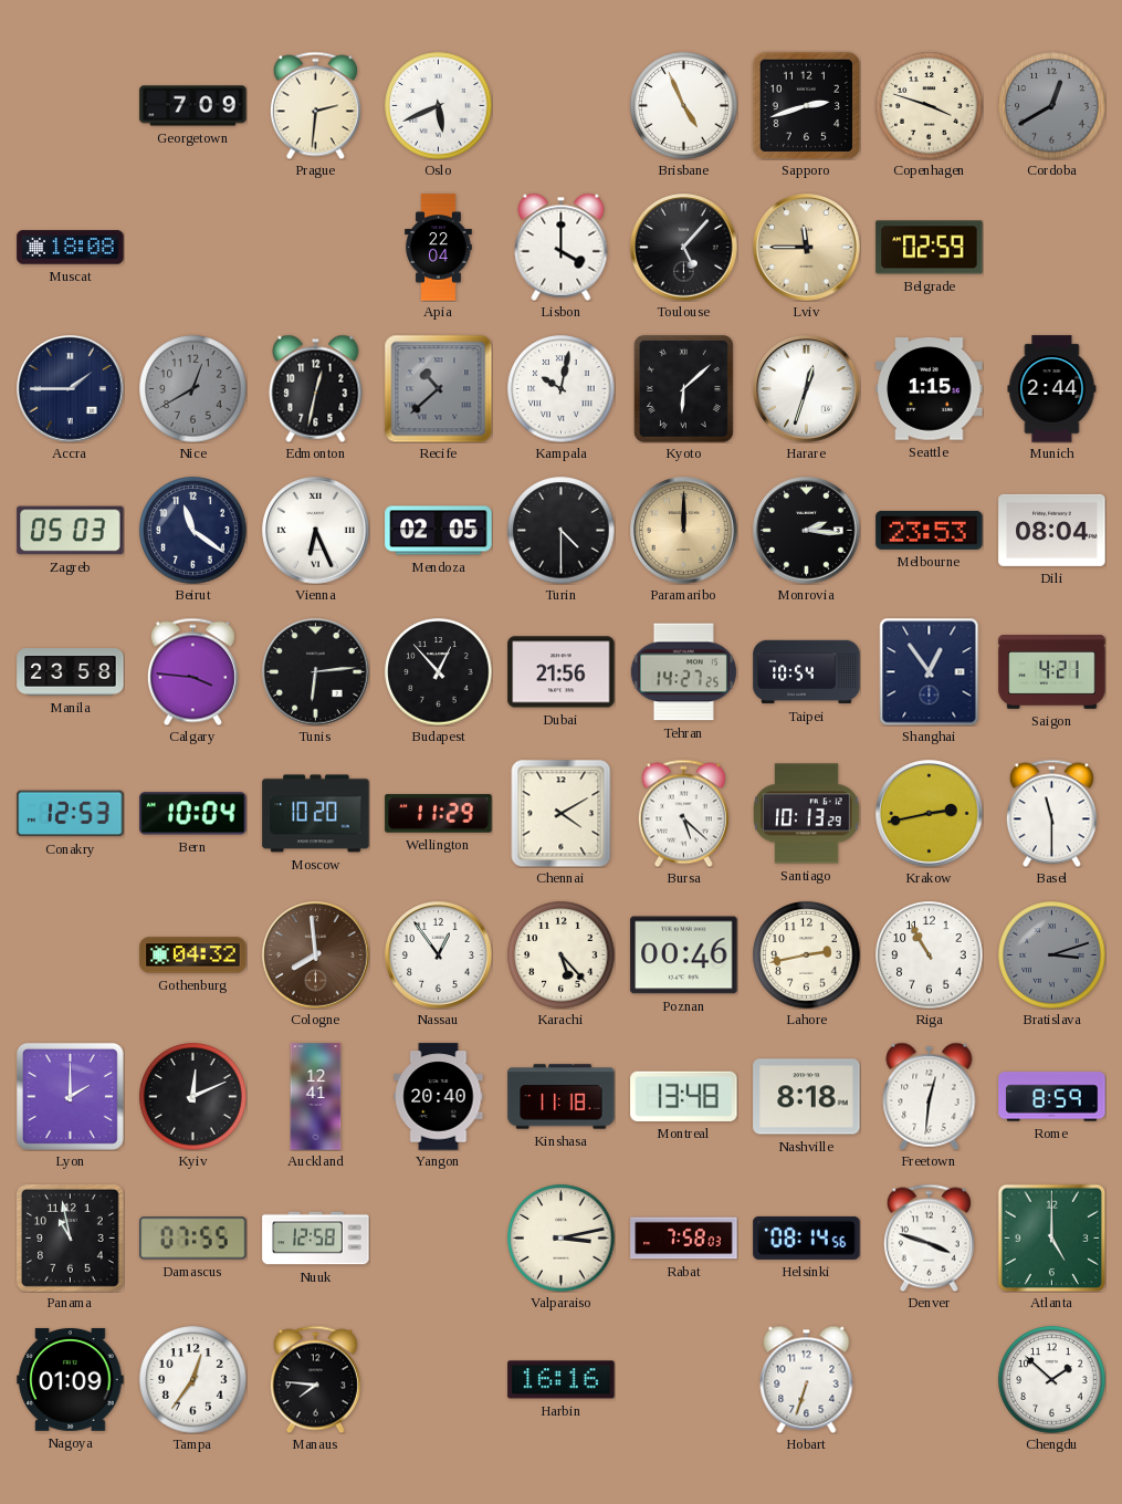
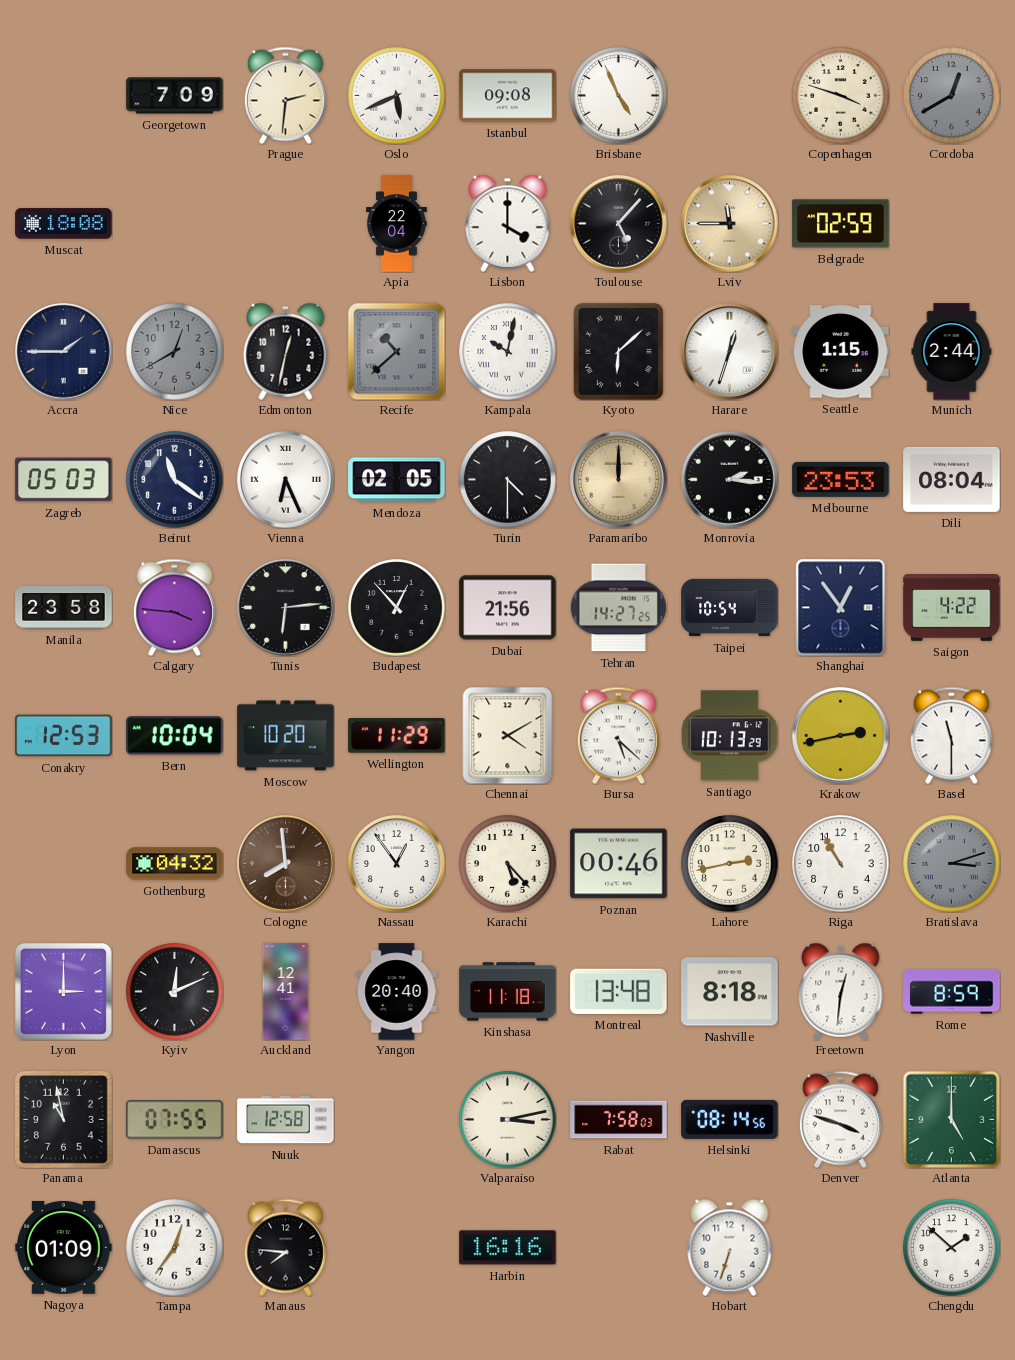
Istanbul: none -> 09:08
Sapporo: 2:42 -> none
Saigon: 4:21 -> 4:22
Lyon: 2:00 -> 3:00
